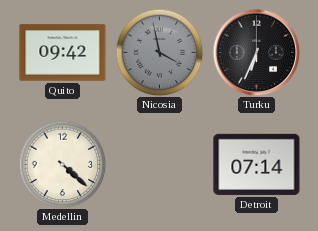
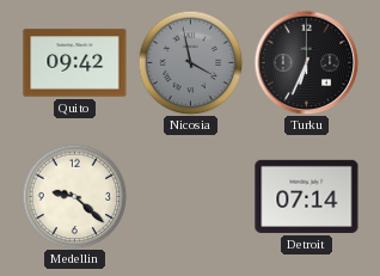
Medellin: 4:22 -> 9:22
